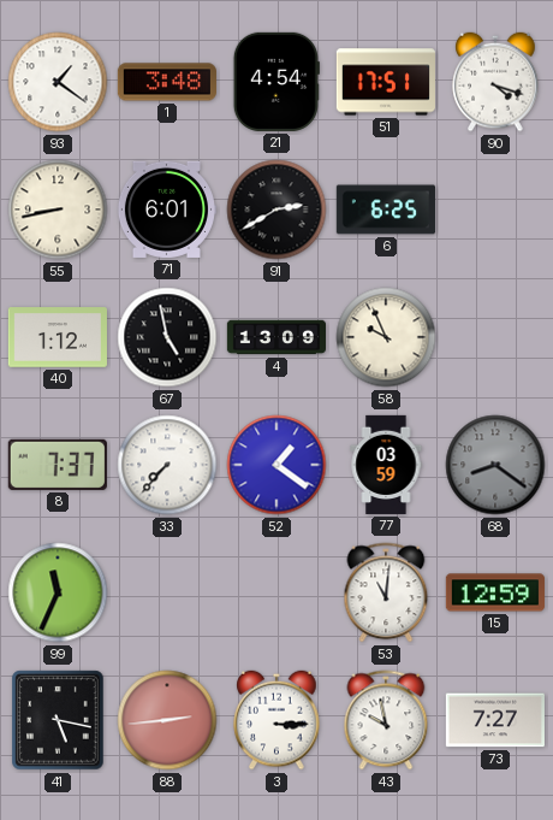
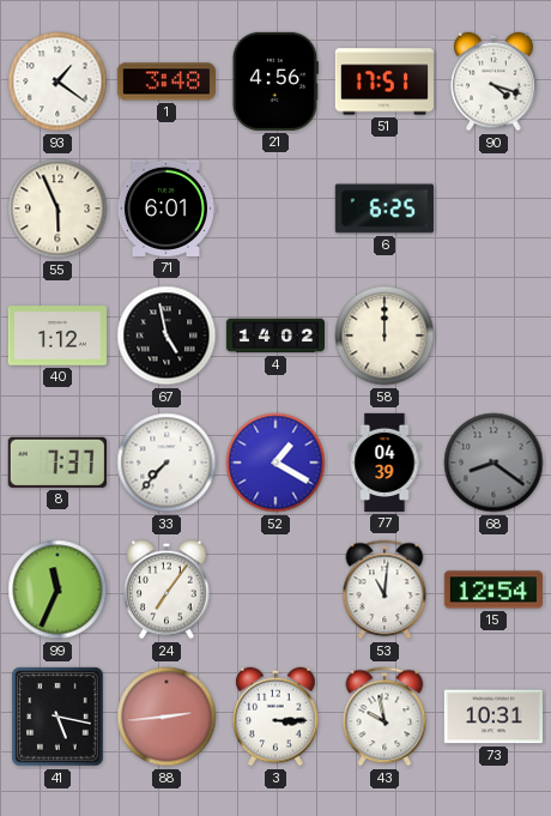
21: 4:54 -> 4:56
55: 8:43 -> 5:56
91: 2:40 -> none
4: 13:09 -> 14:02
58: 9:56 -> 12:00
52: 1:21 -> 1:20
77: 03:59 -> 04:39
24: none -> 7:06
15: 12:59 -> 12:54
73: 7:27 -> 10:31
